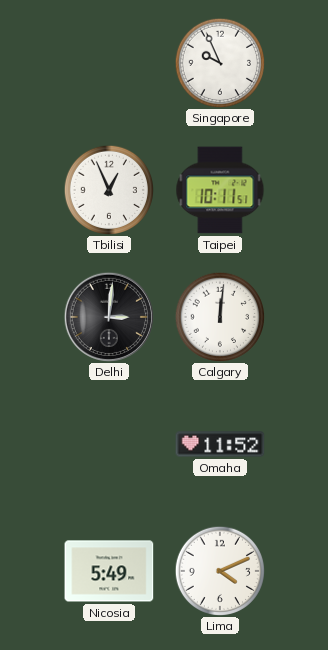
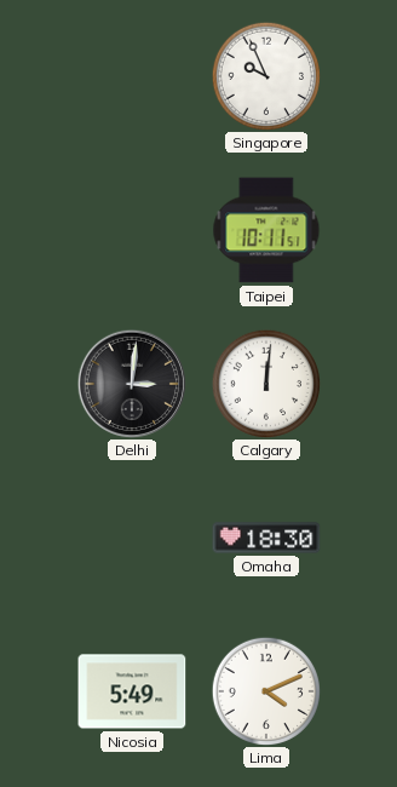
Tbilisi: 12:56 -> none
Omaha: 11:52 -> 18:30
